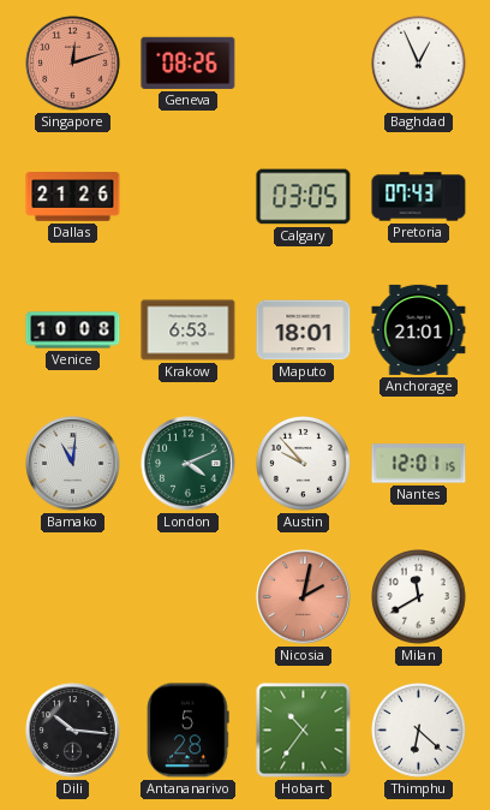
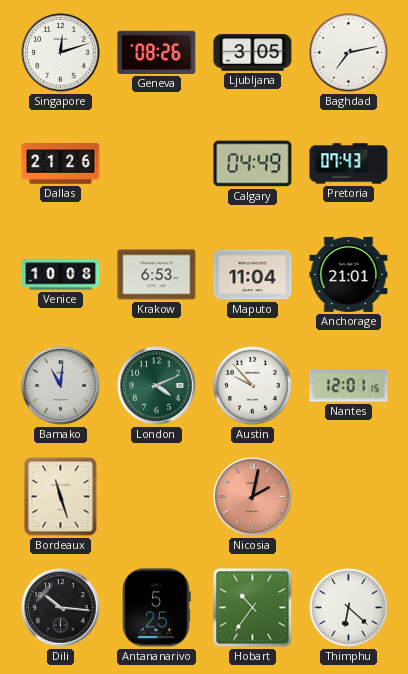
Singapore dial: salmon -> white
Ljubljana: none -> 3:05
Baghdad: 12:56 -> 7:13
Calgary: 03:05 -> 04:49
Maputo: 18:01 -> 11:04
Bordeaux: none -> 11:27
Milan: 11:40 -> none
Antananarivo: 5:28 -> 5:25
